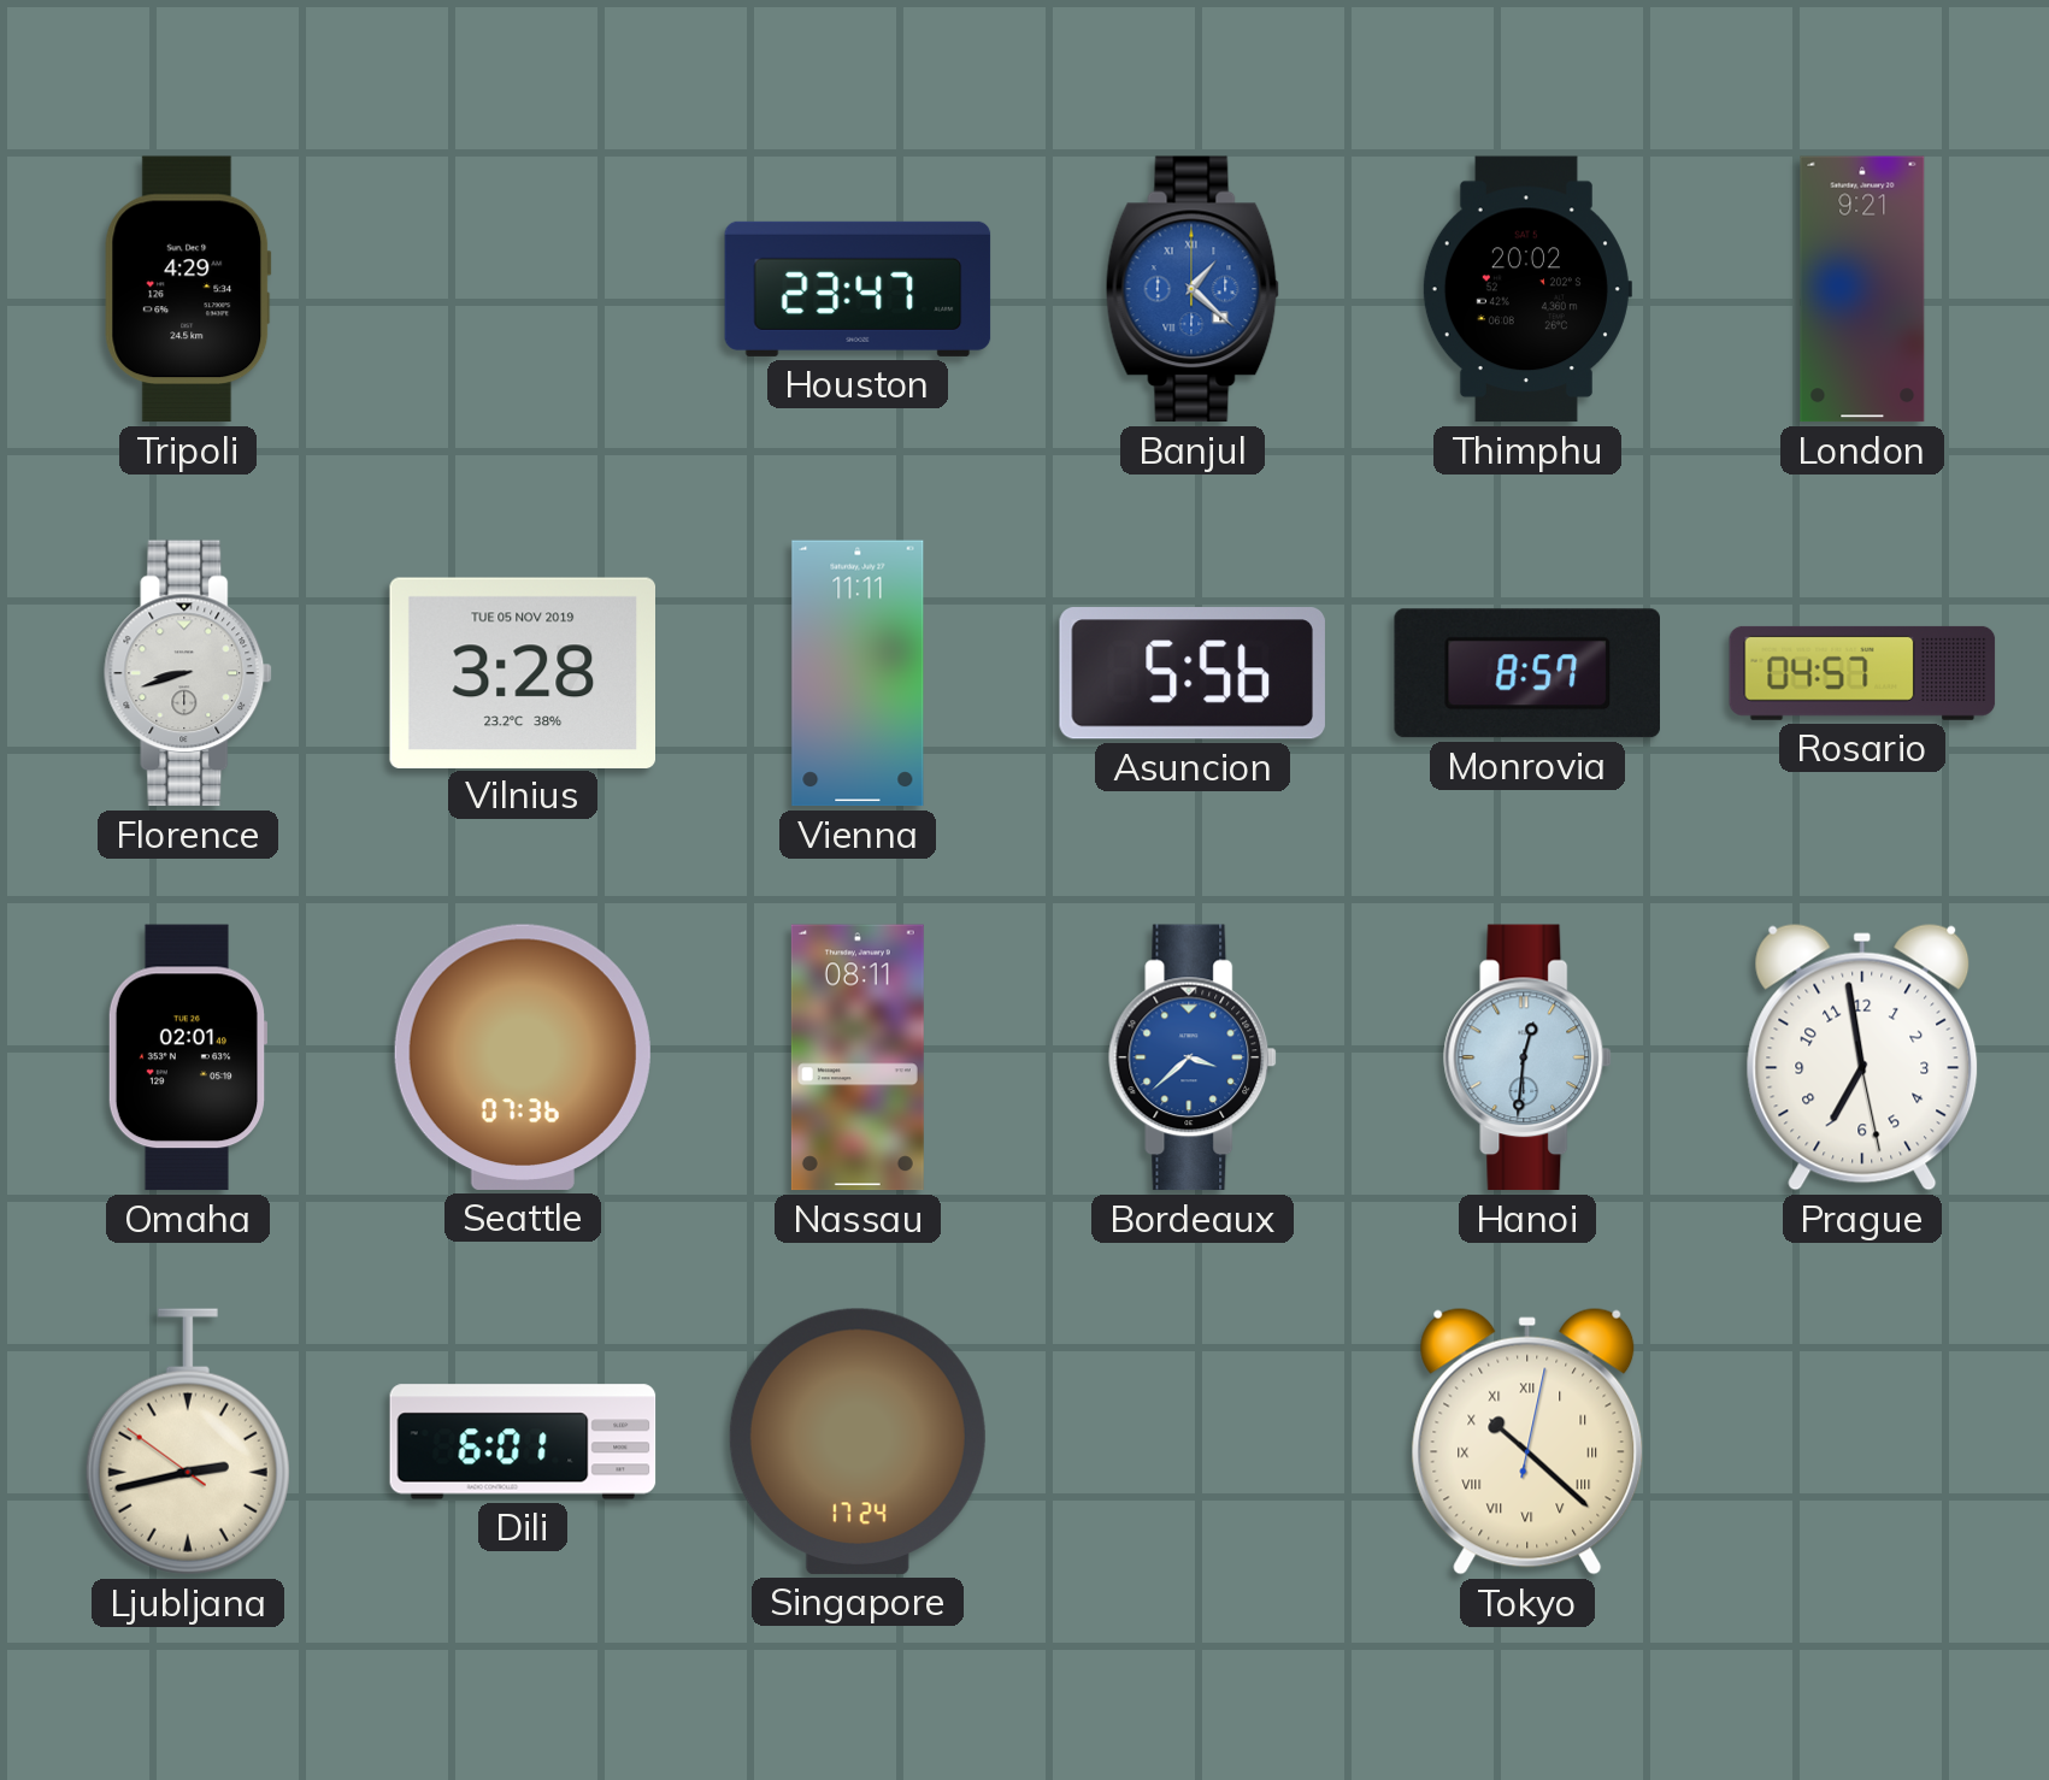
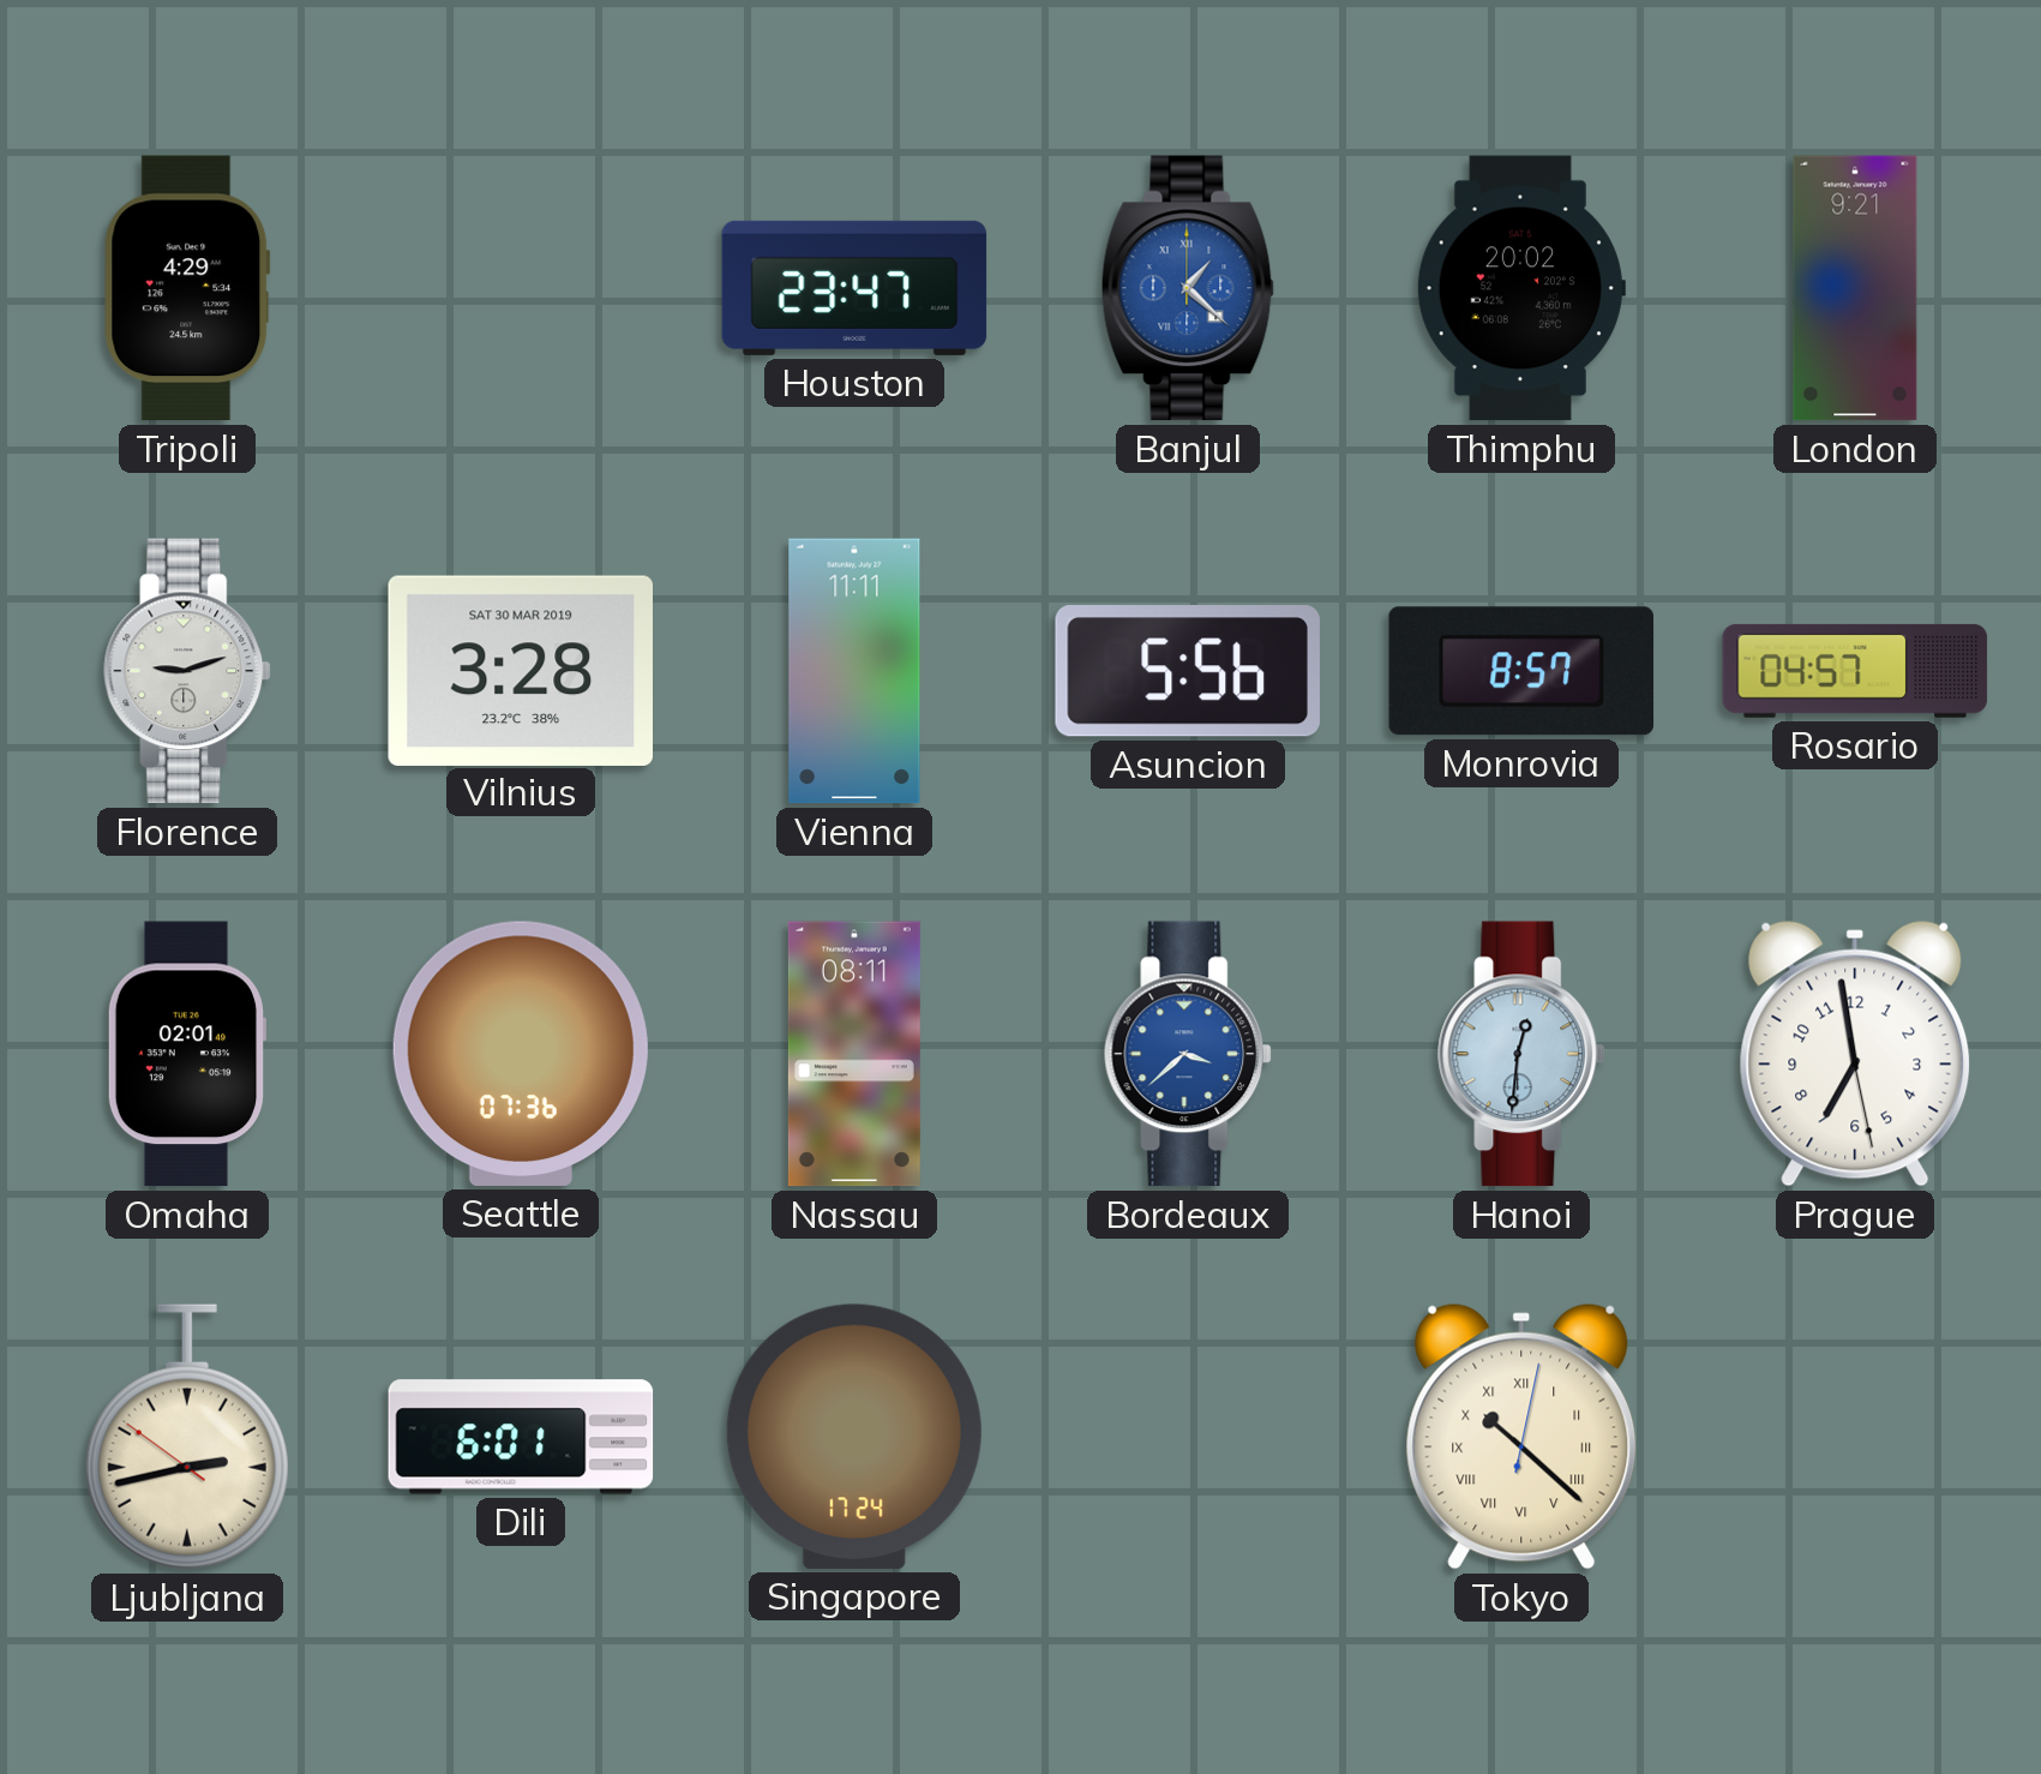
Florence: 8:42 -> 9:12
Vilnius date: TUE 05 NOV 2019 -> SAT 30 MAR 2019
